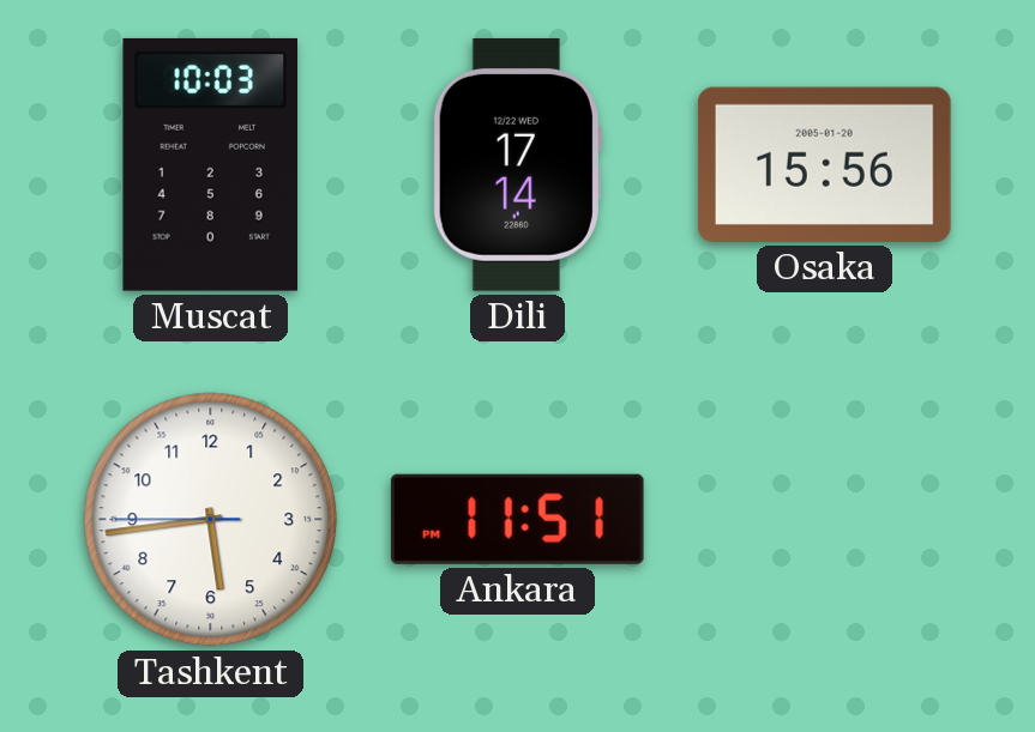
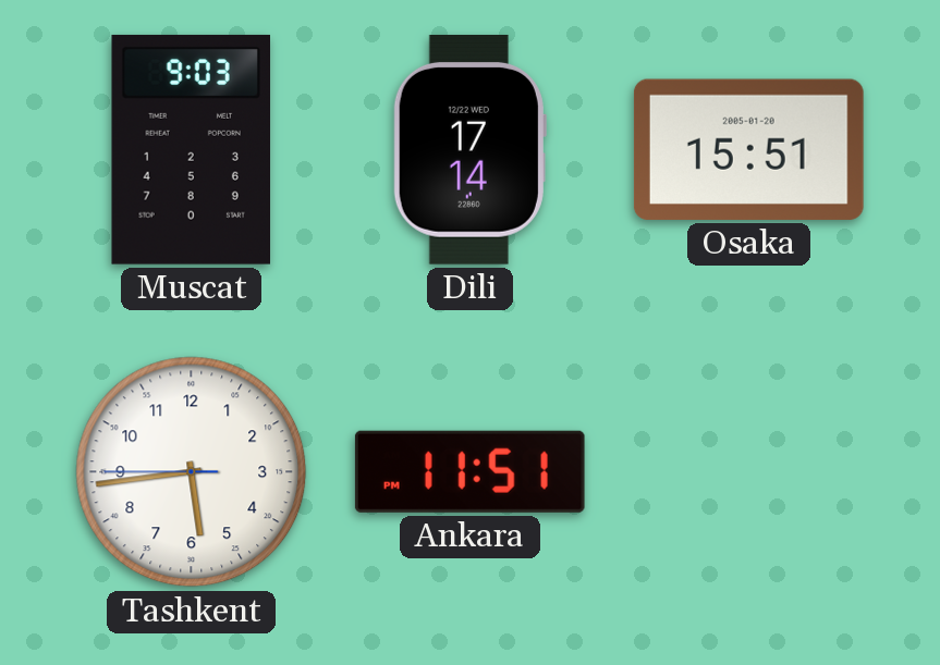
Muscat: 10:03 -> 9:03
Osaka: 15:56 -> 15:51
